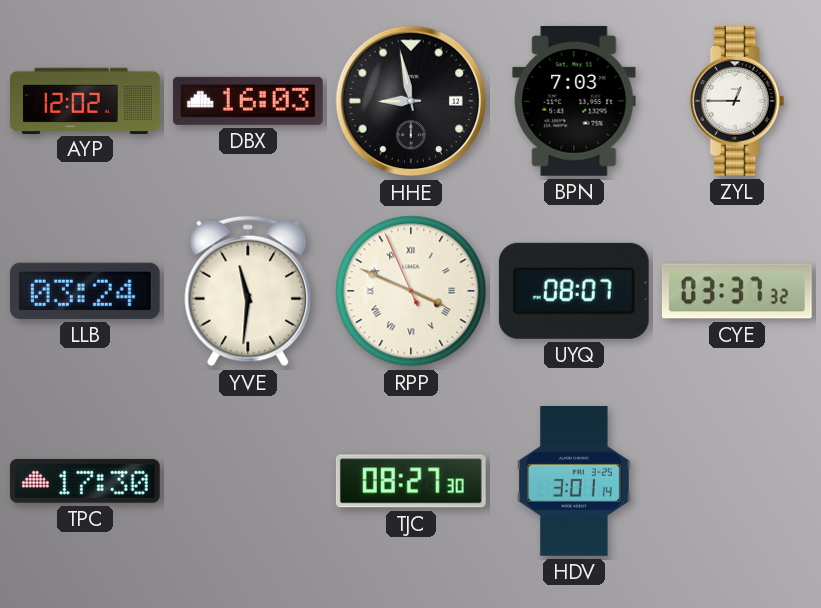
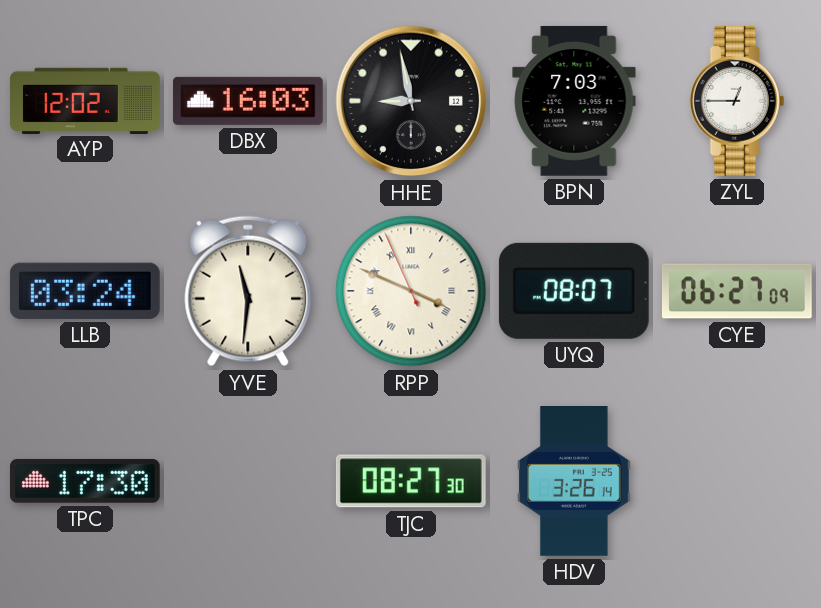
CYE: 03:37 -> 06:27
HDV: 3:01 -> 3:26
